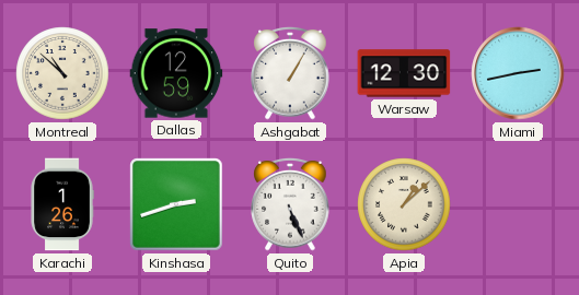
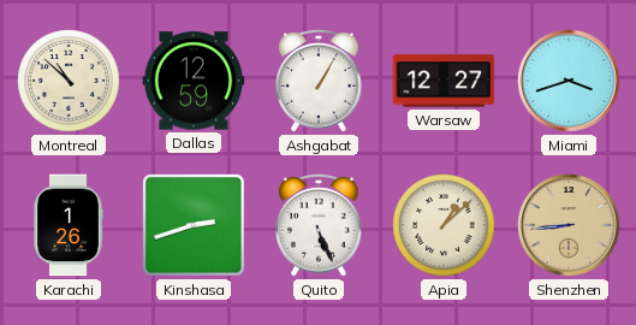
Warsaw: 12:30 -> 12:27
Miami: 2:43 -> 3:42
Shenzhen: none -> 8:44
